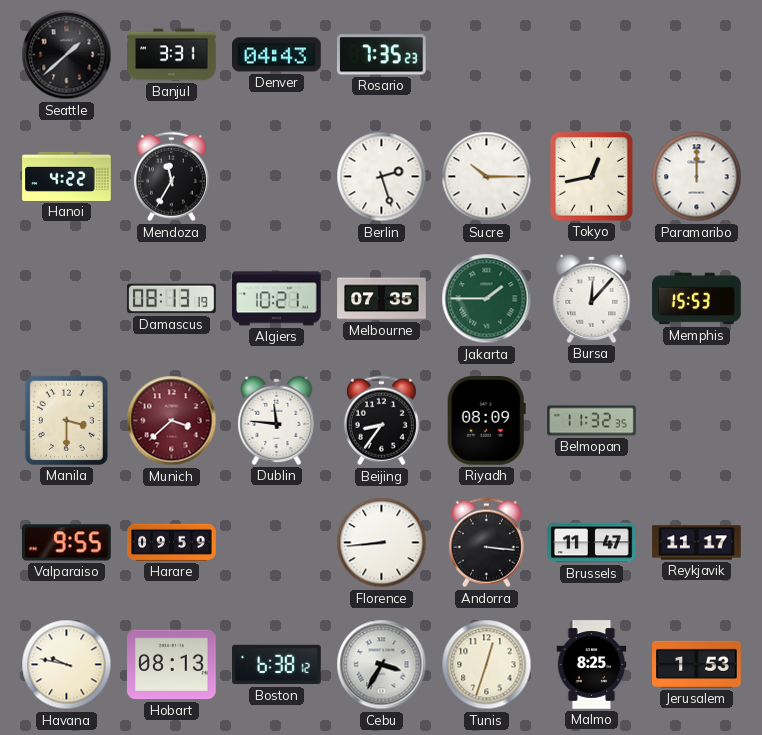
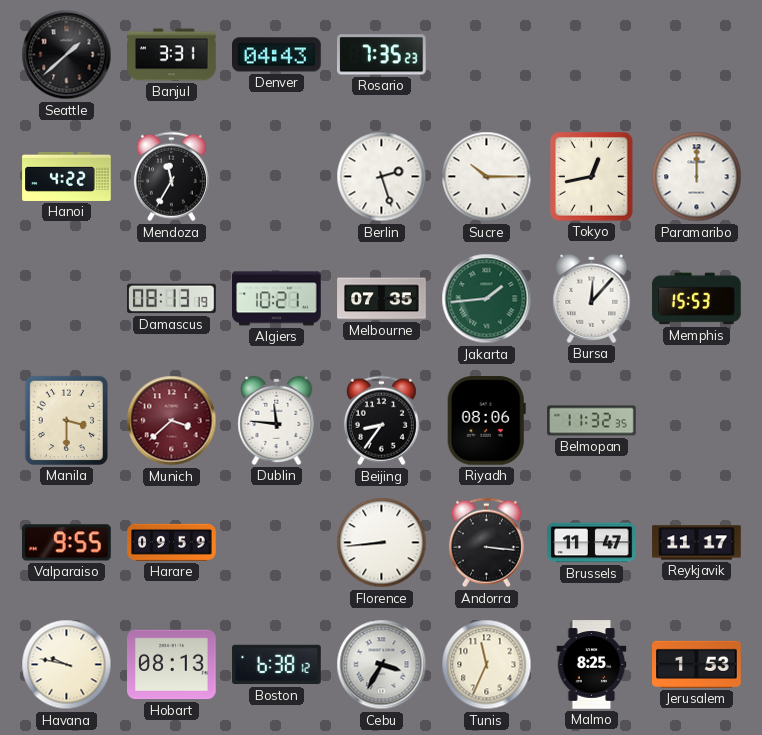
Jakarta: 1:45 -> 1:44
Riyadh: 08:09 -> 08:06
Tunis: 12:33 -> 11:34
